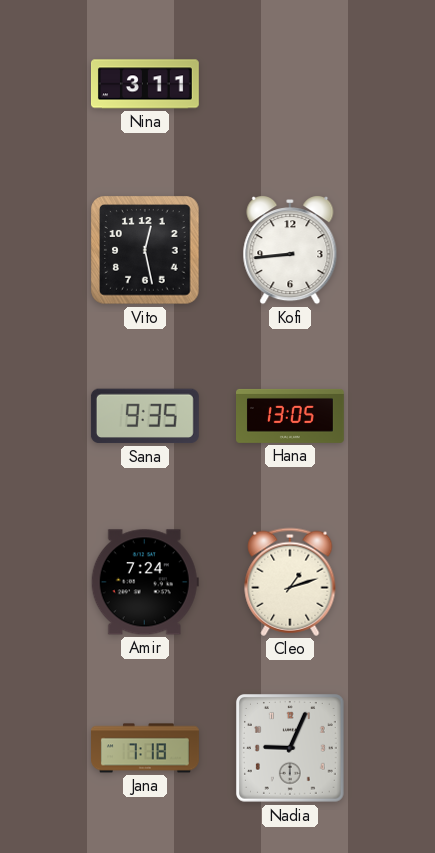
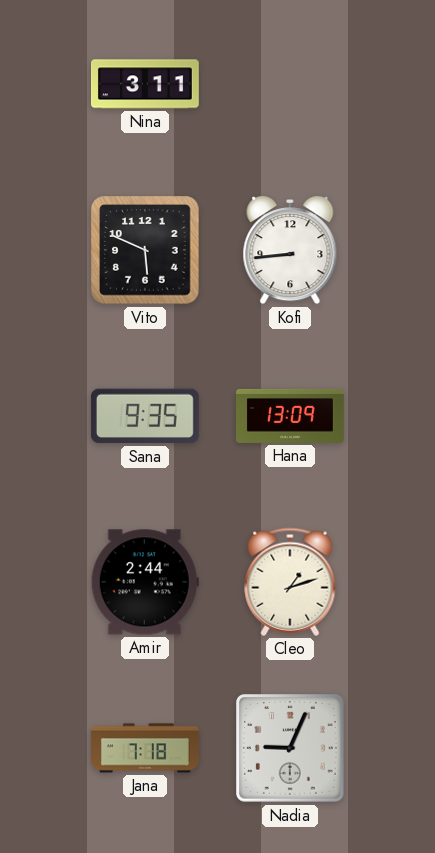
Vito: 12:28 -> 5:49
Hana: 13:05 -> 13:09
Amir: 7:24 -> 2:44
